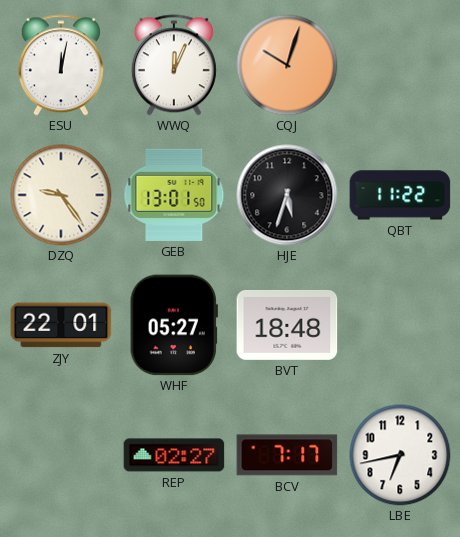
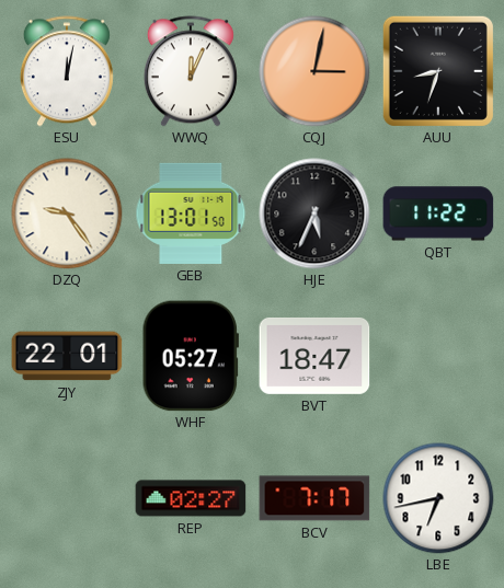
CQJ: 10:03 -> 3:02
AUU: none -> 8:33
HJE: 5:33 -> 5:34
BVT: 18:48 -> 18:47
